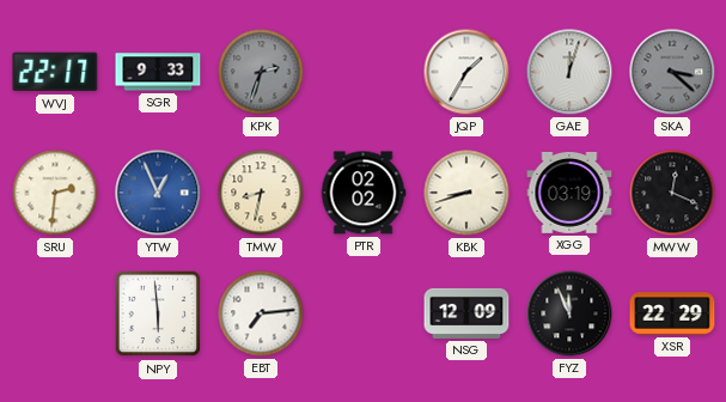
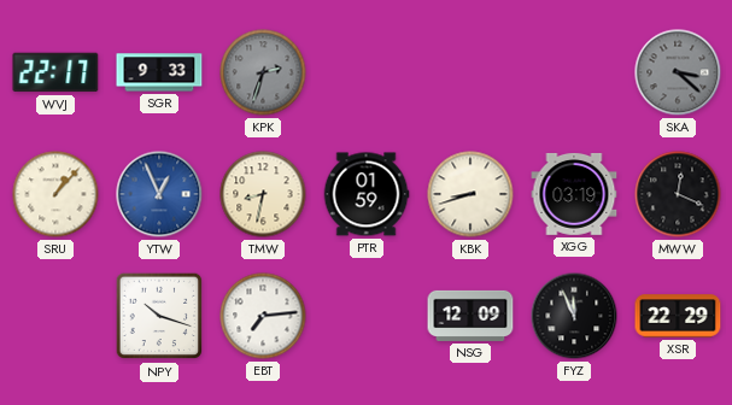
JQP: 1:35 -> none
GAE: 12:03 -> none
SRU: 2:31 -> 1:07
PTR: 02:02 -> 01:59
NPY: 5:59 -> 10:18
